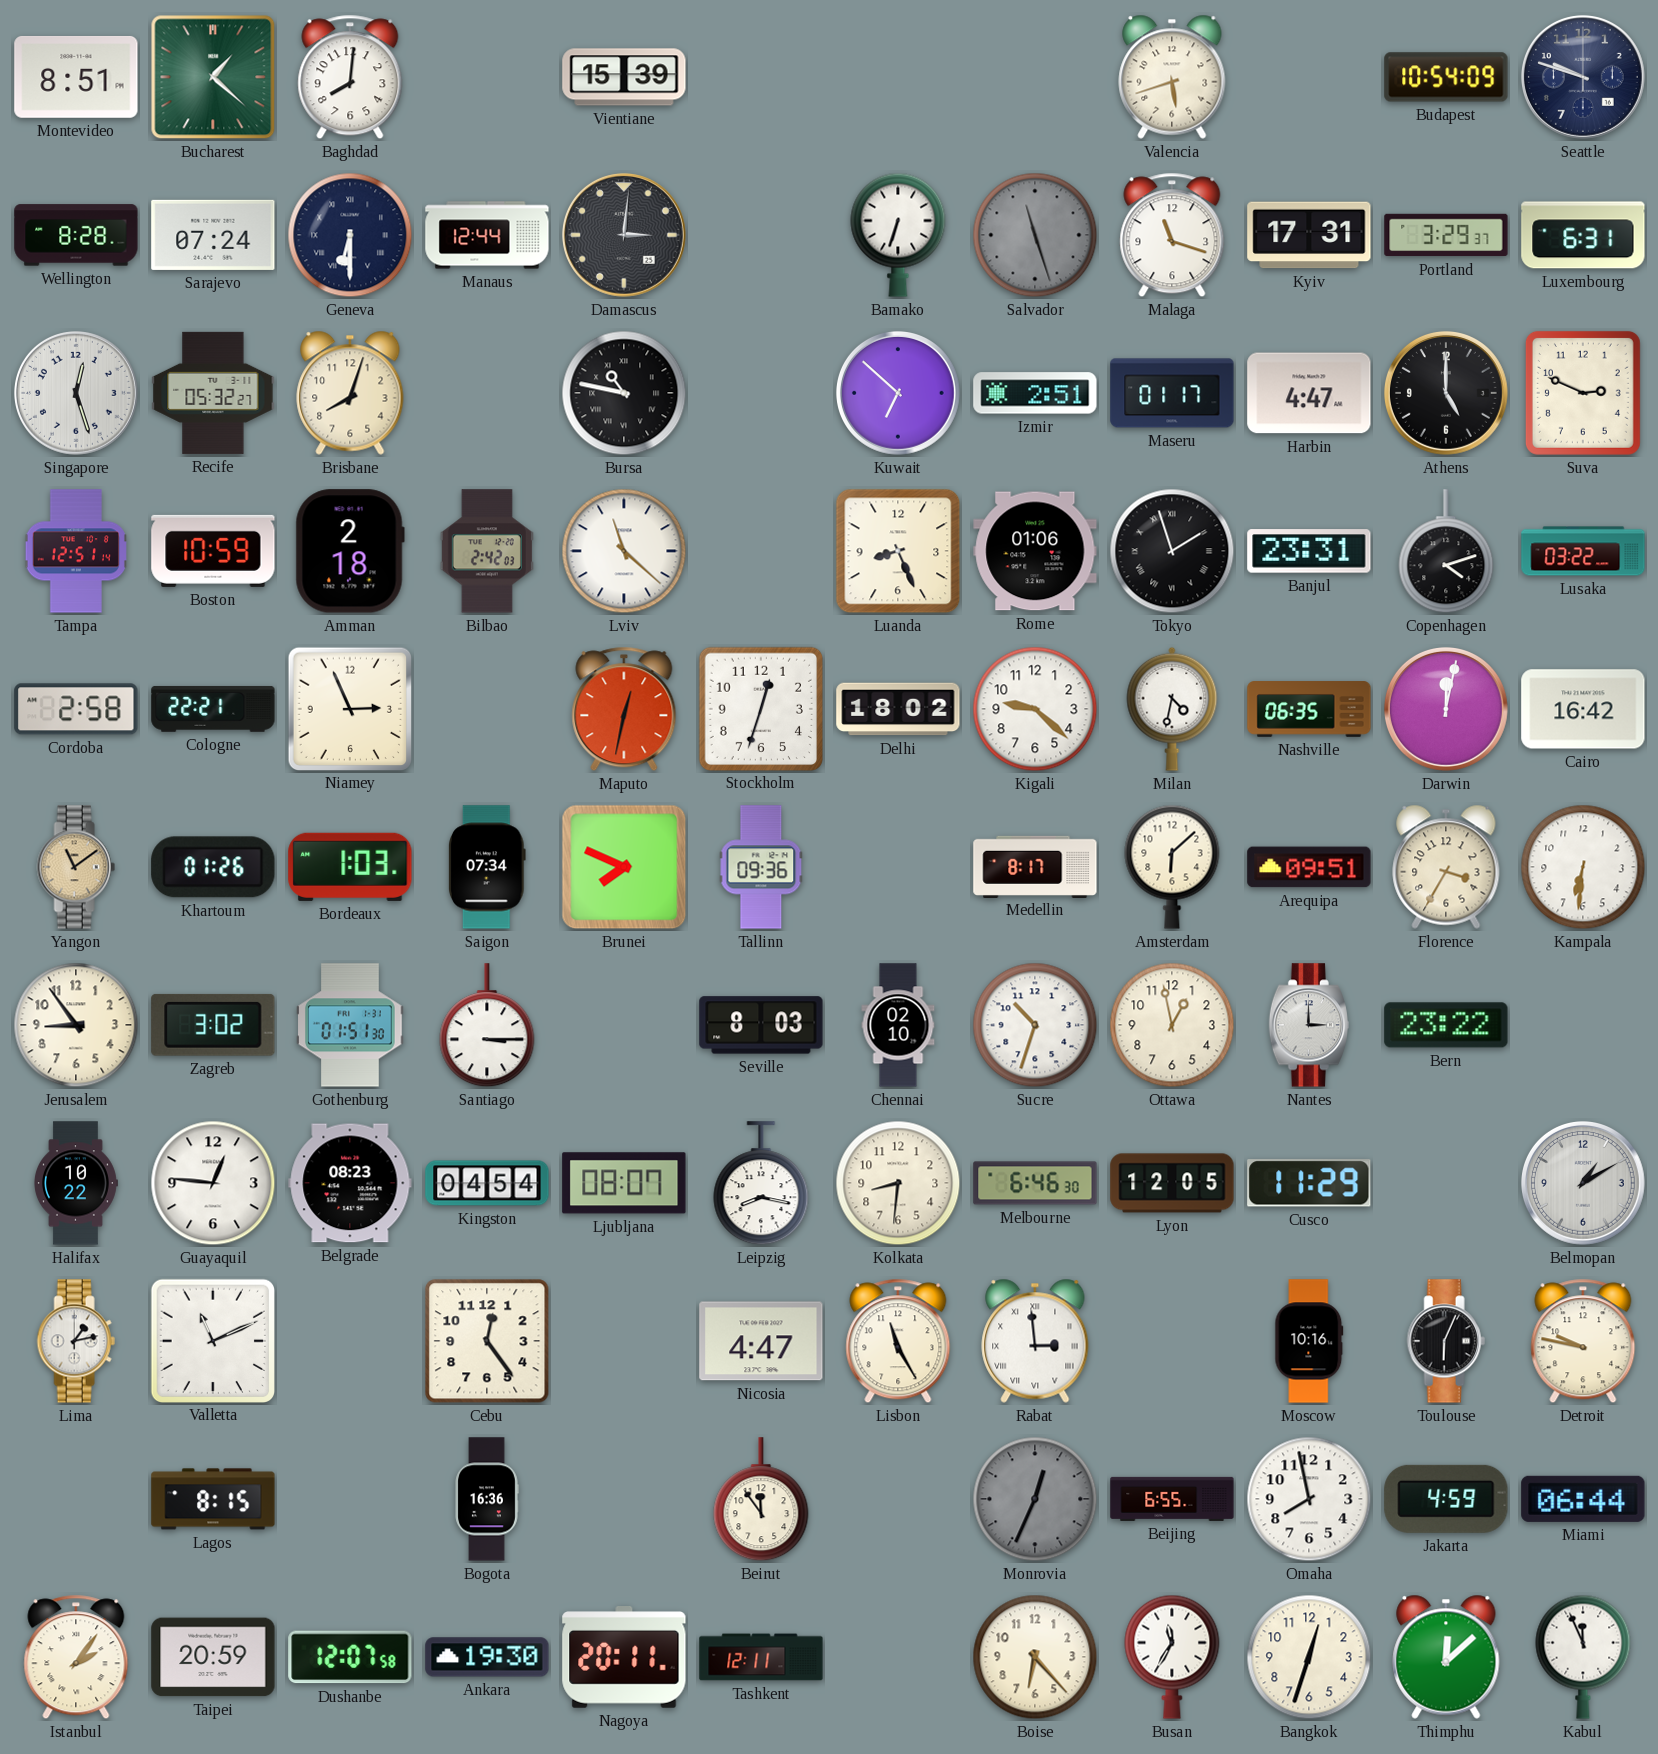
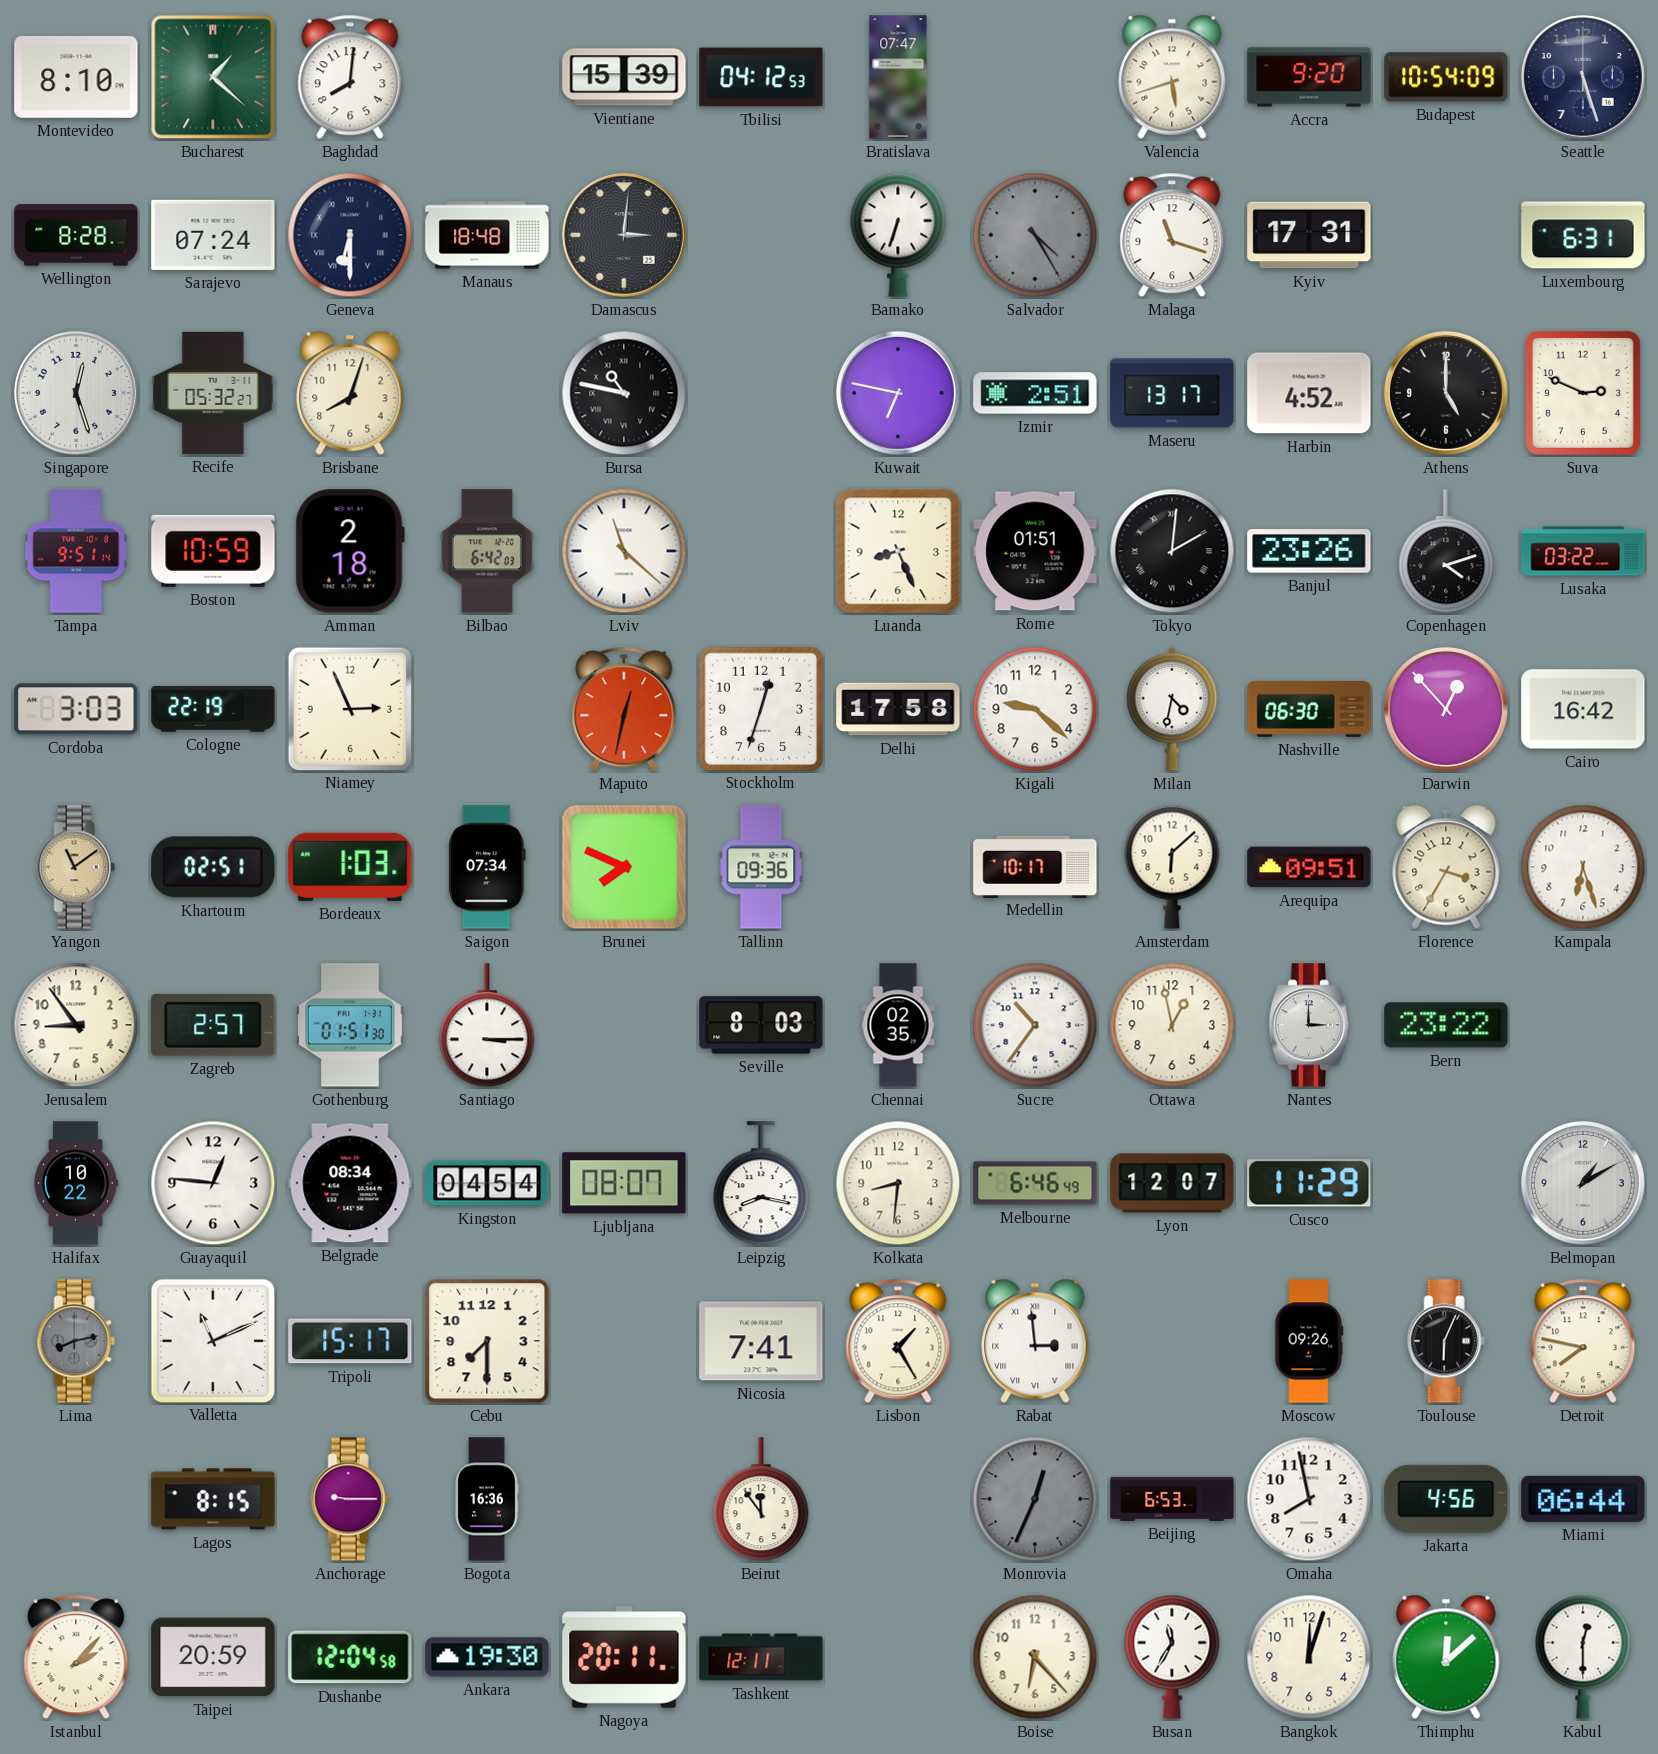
Montevideo: 8:51 -> 8:10
Tbilisi: none -> 04:12
Bratislava: none -> 07:47
Accra: none -> 9:20
Seattle: 9:48 -> 5:27
Manaus: 12:44 -> 18:48
Salvador: 11:27 -> 4:25
Portland: 3:29 -> none
Kuwait: 6:52 -> 6:47
Maseru: 01:17 -> 13:17
Harbin: 4:47 -> 4:52
Tampa: 12:51 -> 9:51
Bilbao: 2:42 -> 6:42
Rome: 01:06 -> 01:51
Tokyo: 1:57 -> 2:01
Banjul: 23:31 -> 23:26
Cordoba: 2:58 -> 3:03
Cologne: 22:21 -> 22:19
Delhi: 18:02 -> 17:58
Nashville: 06:35 -> 06:30
Darwin: 12:02 -> 12:53
Khartoum: 01:26 -> 02:51
Medellin: 8:17 -> 10:17
Kampala: 6:31 -> 6:27
Zagreb: 3:02 -> 2:57
Chennai: 02:10 -> 02:35
Sucre: 10:33 -> 10:36
Belgrade: 08:23 -> 08:34
Melbourne: 6:46:30 -> 6:46:49
Lyon: 12:05 -> 12:07
Lima: 1:13 -> 8:13
Lima dial: white -> grey
Tripoli: none -> 15:17
Cebu: 12:24 -> 7:30
Nicosia: 4:47 -> 7:41
Lisbon: 11:25 -> 1:25
Moscow: 10:16 -> 09:26
Detroit: 9:47 -> 7:47
Anchorage: none -> 9:15
Beijing: 6:55 -> 6:53
Jakarta: 4:59 -> 4:56
Istanbul: 2:06 -> 2:07
Dushanbe: 12:07 -> 12:04
Bangkok: 12:33 -> 12:03
Kabul: 11:56 -> 12:30
